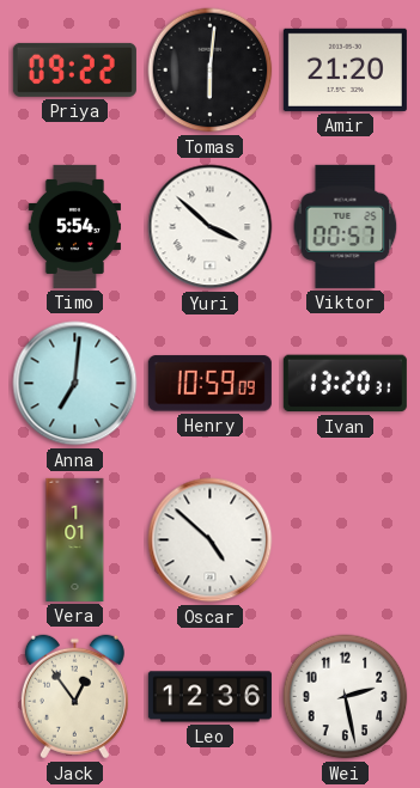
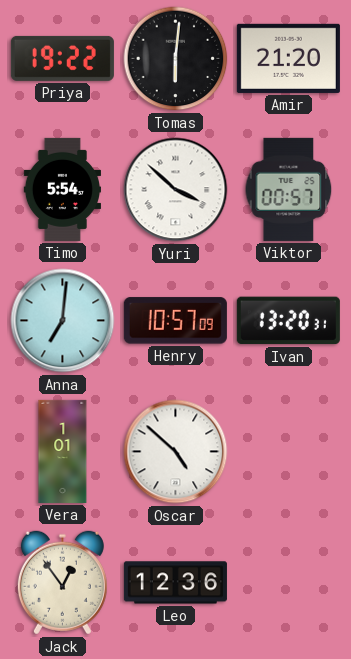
Priya: 09:22 -> 19:22
Henry: 10:59 -> 10:57
Wei: 2:28 -> none
